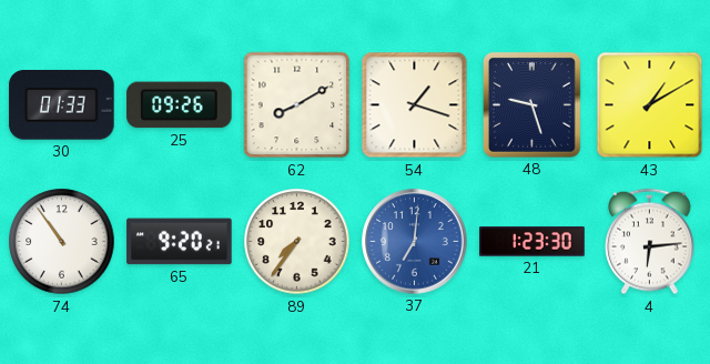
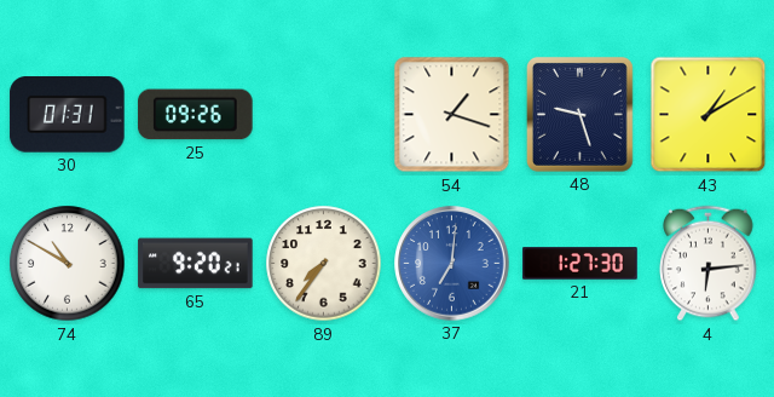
30: 01:33 -> 01:31
62: 8:10 -> none
74: 10:54 -> 10:50
21: 1:23 -> 1:27
